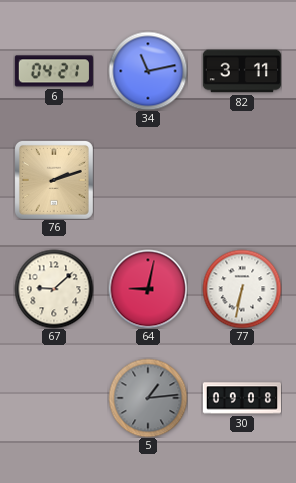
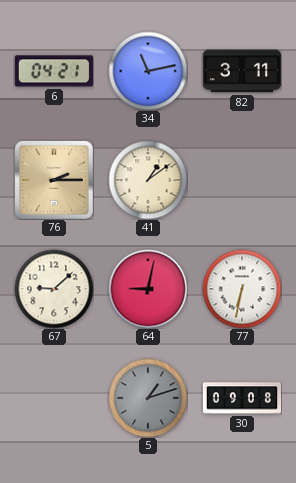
76: 2:12 -> 2:15
41: none -> 1:09
5: 1:14 -> 1:12
